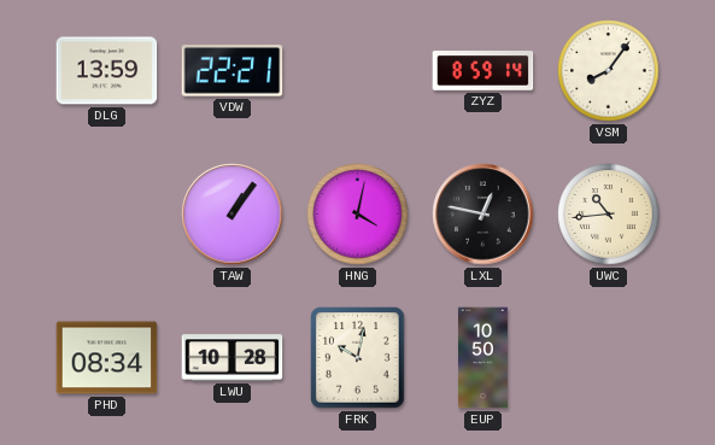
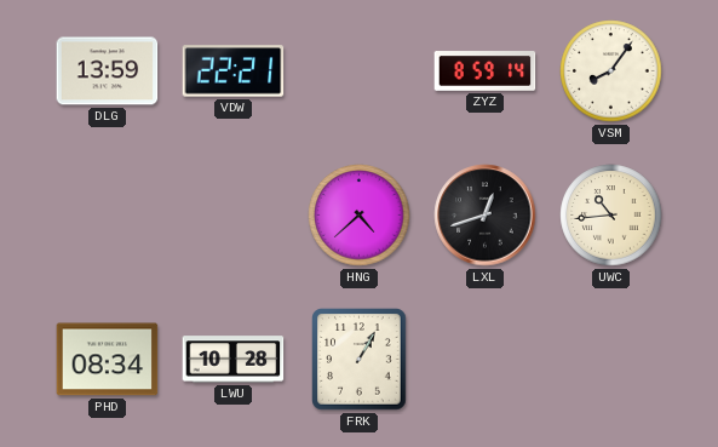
TAW: 1:06 -> none
HNG: 4:02 -> 4:38
LXL: 12:47 -> 12:42
FRK: 10:02 -> 1:05
EUP: 10:50 -> none
